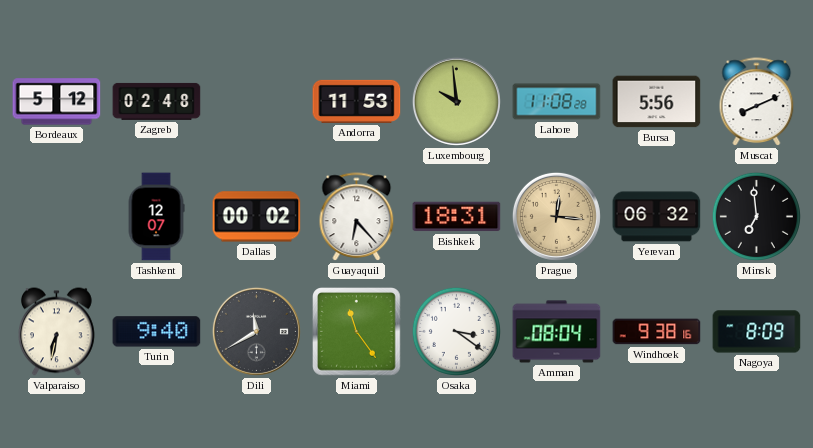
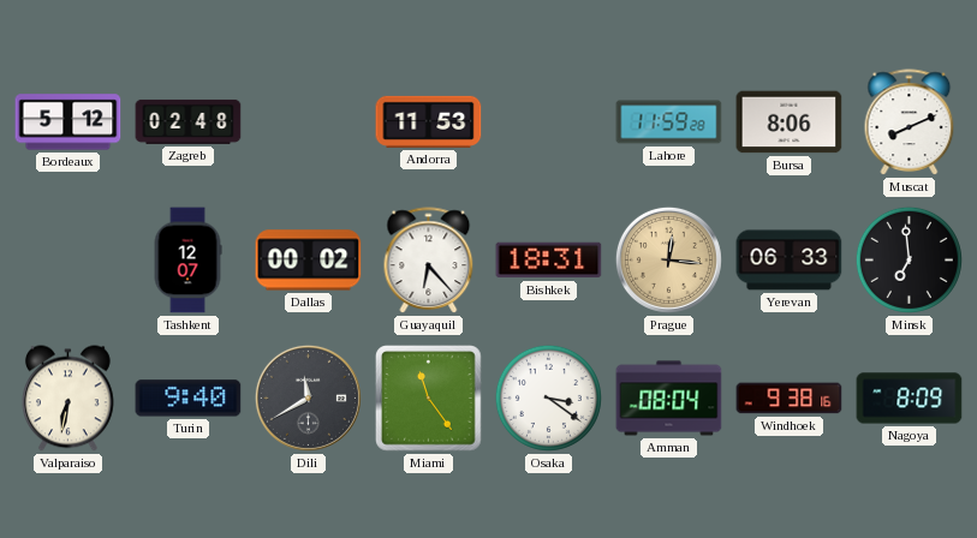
Luxembourg: 9:59 -> none
Lahore: 11:08 -> 11:59
Bursa: 5:56 -> 8:06
Yerevan: 06:32 -> 06:33
